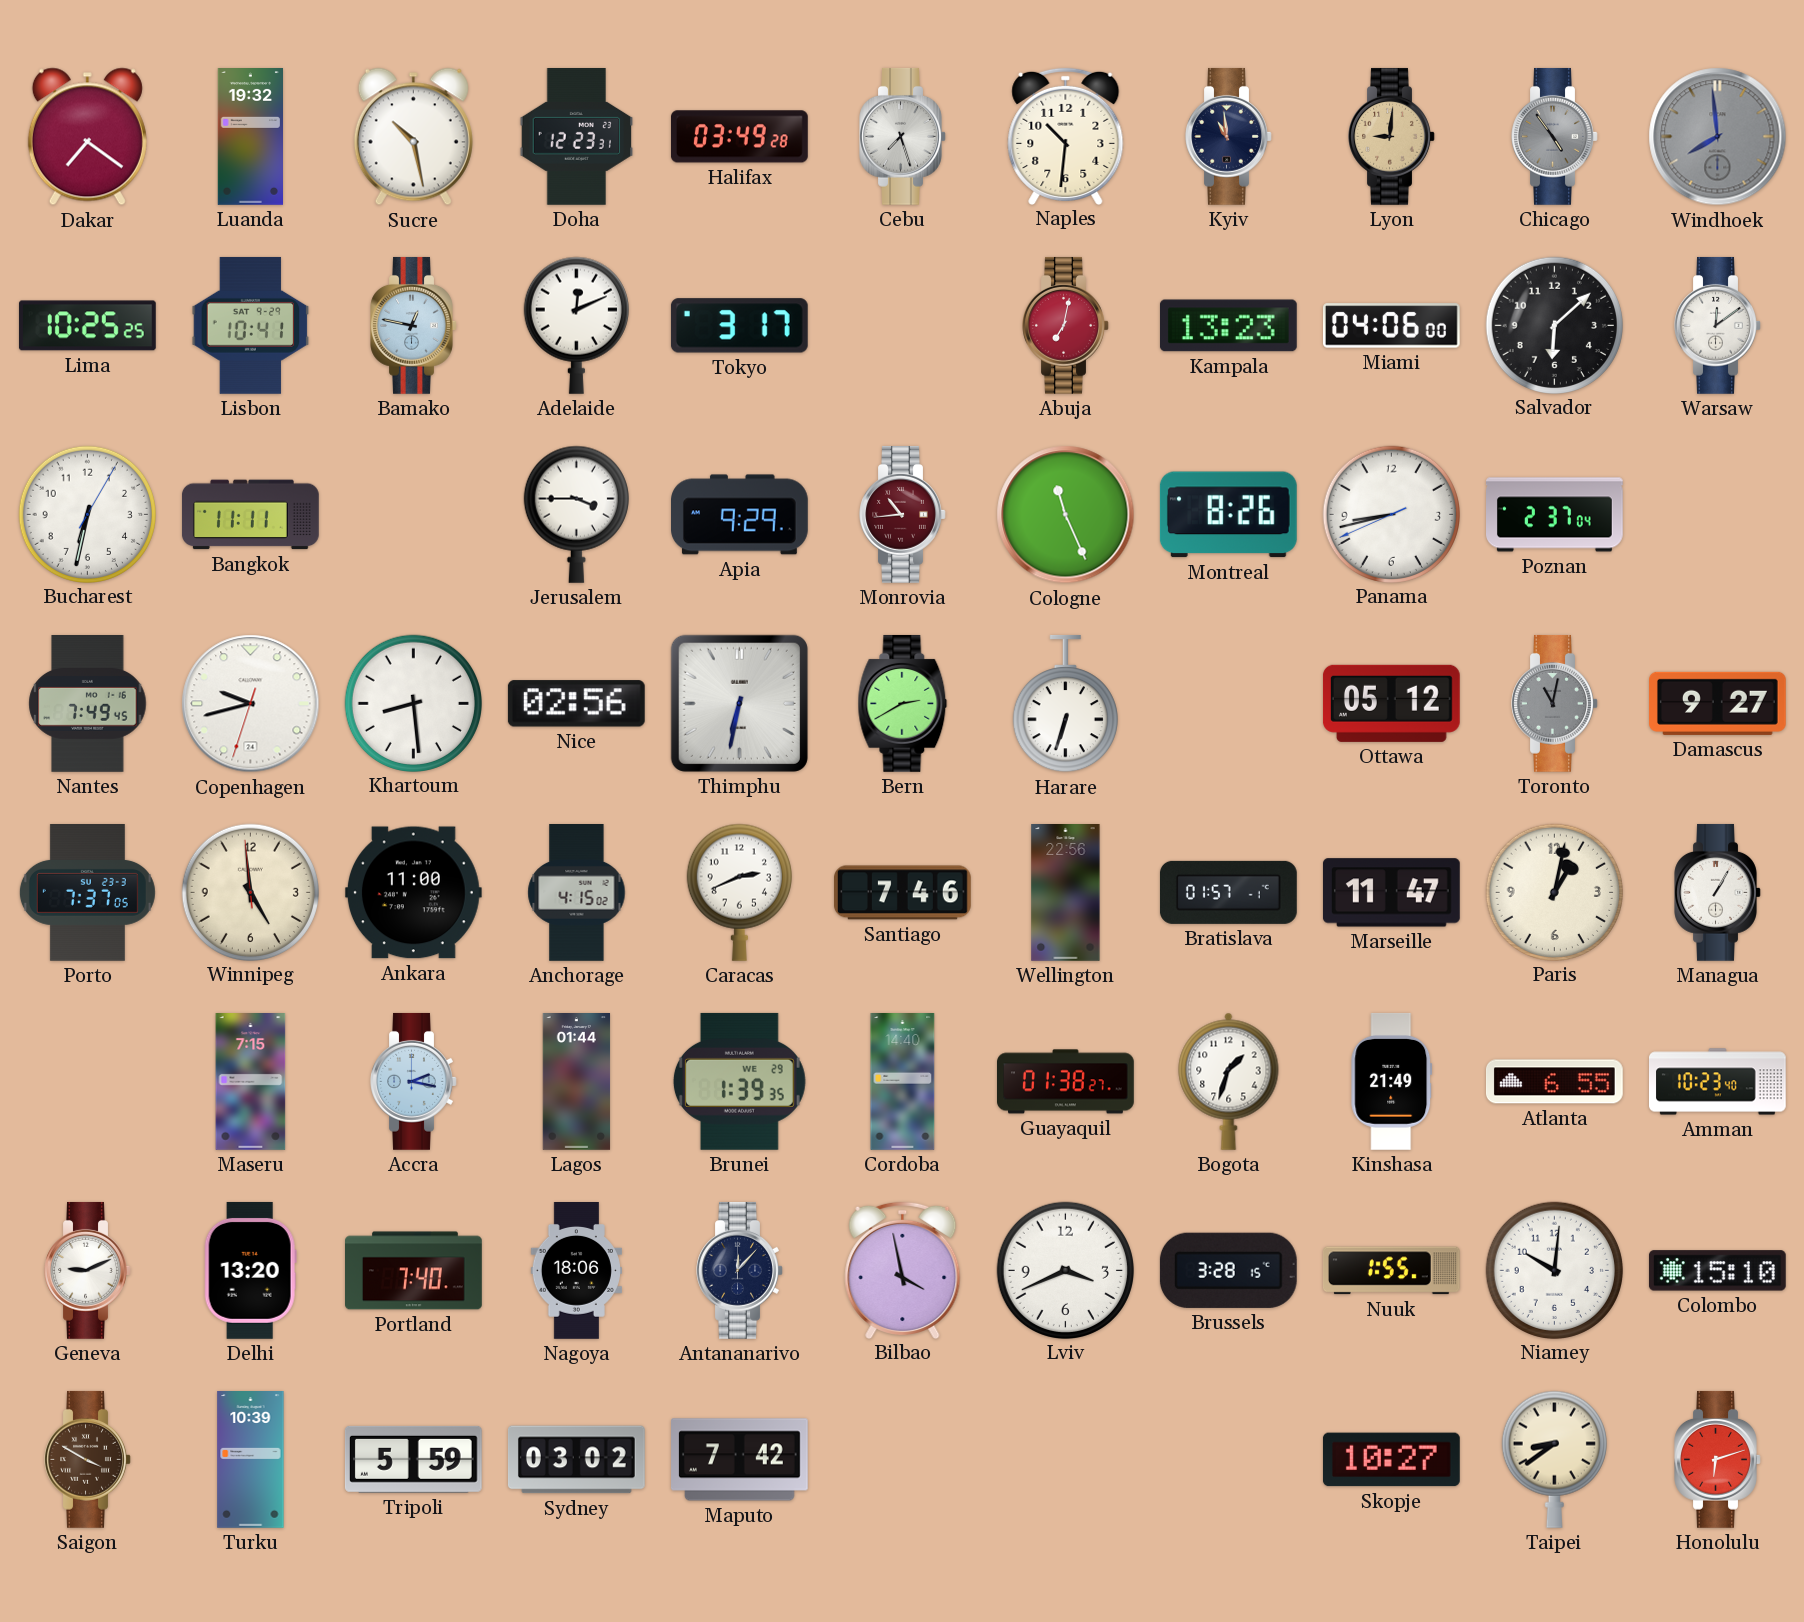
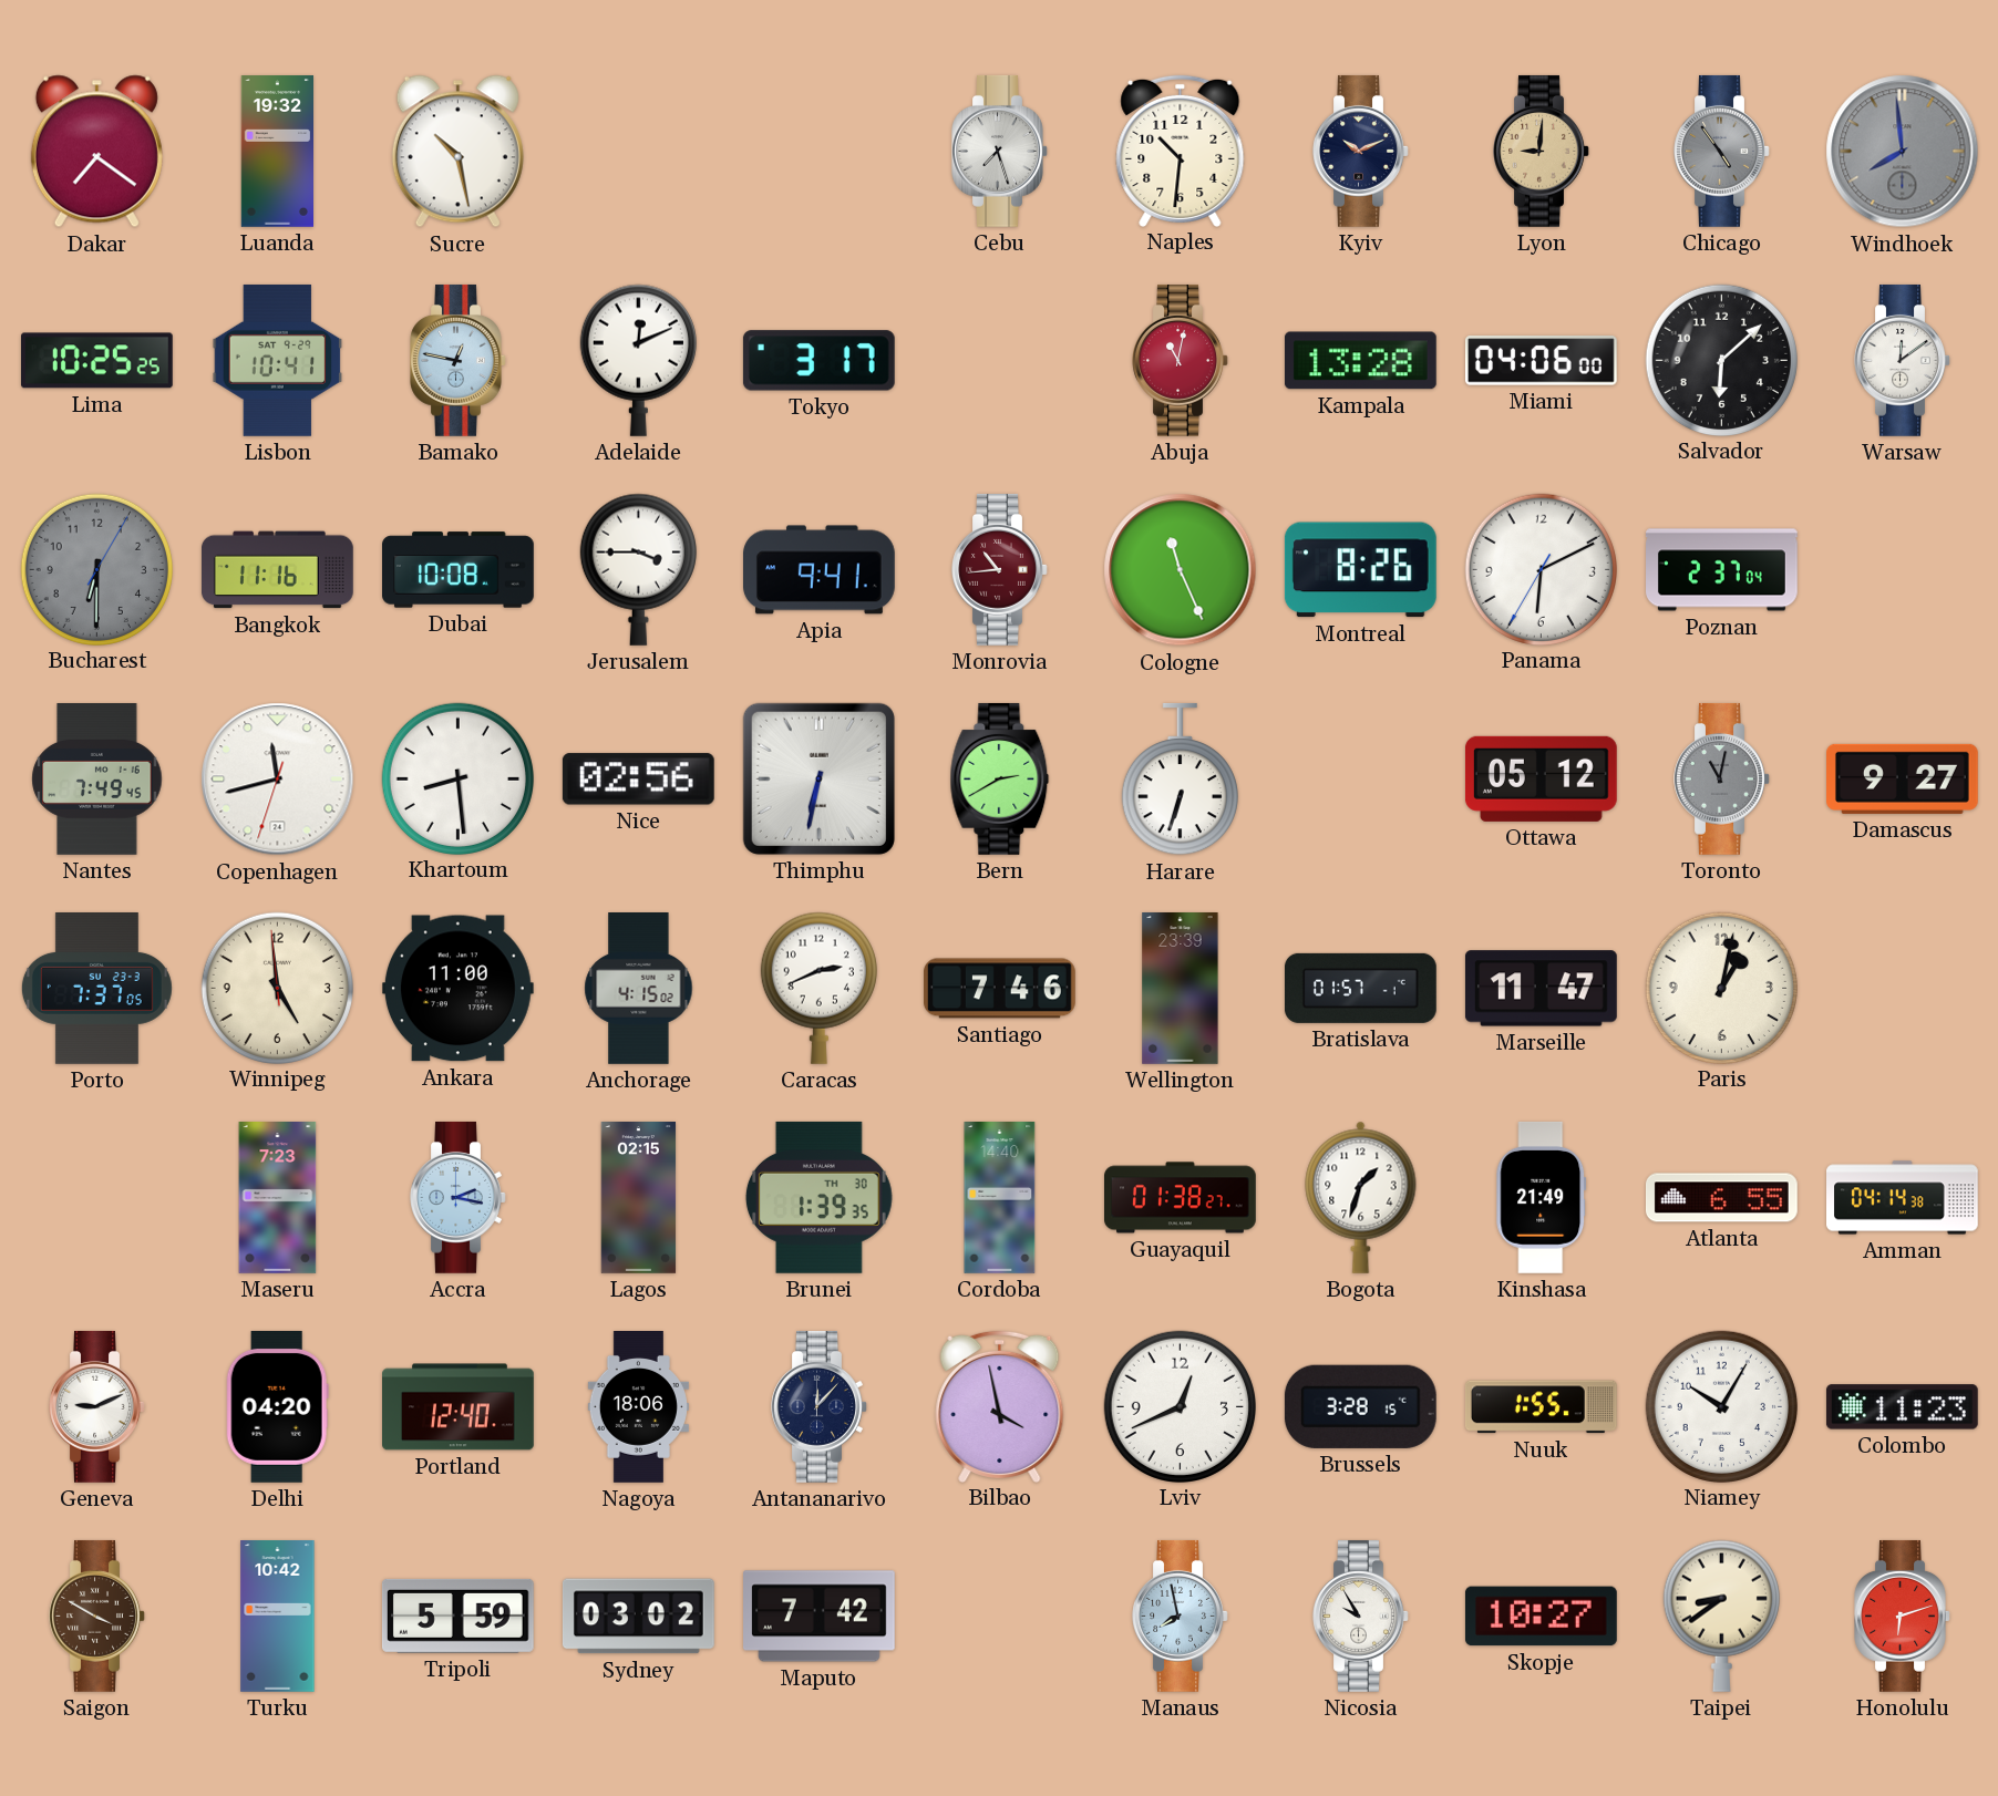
Doha: 12:23 -> none
Halifax: 03:49 -> none
Kyiv: 10:59 -> 10:11
Abuja: 7:02 -> 11:02
Kampala: 13:23 -> 13:28
Bucharest: 6:32 -> 6:30
Bucharest dial: white -> grey
Bangkok: 11:11 -> 11:16
Dubai: none -> 10:08
Apia: 9:29 -> 9:41
Panama: 8:42 -> 6:10
Copenhagen: 9:42 -> 11:42
Wellington: 22:56 -> 23:39
Managua: 1:05 -> none
Maseru: 7:15 -> 7:23
Lagos: 01:44 -> 02:15
Brunei date: WE 29 -> TH 30
Amman: 10:23 -> 04:14
Delhi: 13:20 -> 04:20
Portland: 7:40 -> 12:40
Lviv: 3:41 -> 12:41
Niamey: 10:01 -> 10:05
Colombo: 15:10 -> 11:23
Turku: 10:39 -> 10:42
Manaus: none -> 7:58
Nicosia: none -> 9:55
